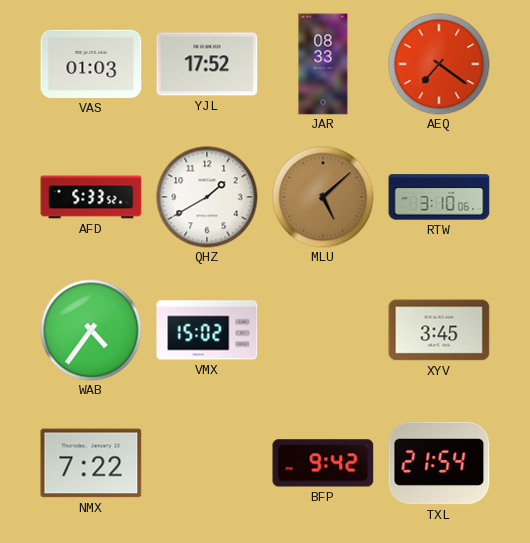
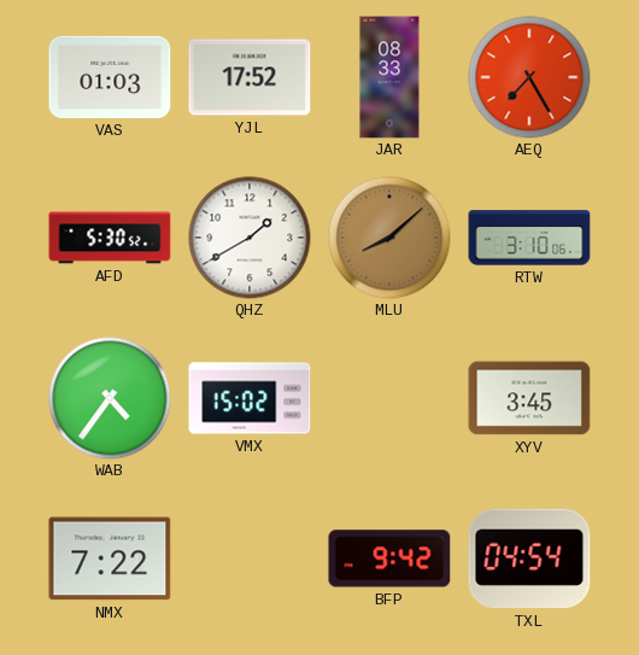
AEQ: 7:21 -> 7:25
AFD: 5:33 -> 5:30
MLU: 5:08 -> 8:08
TXL: 21:54 -> 04:54
